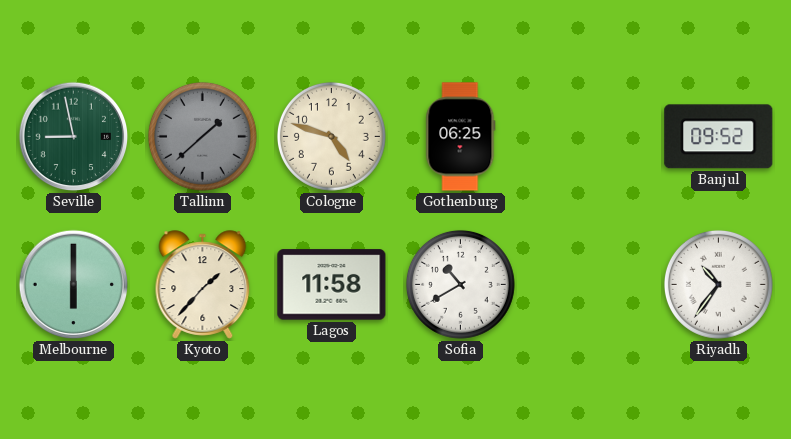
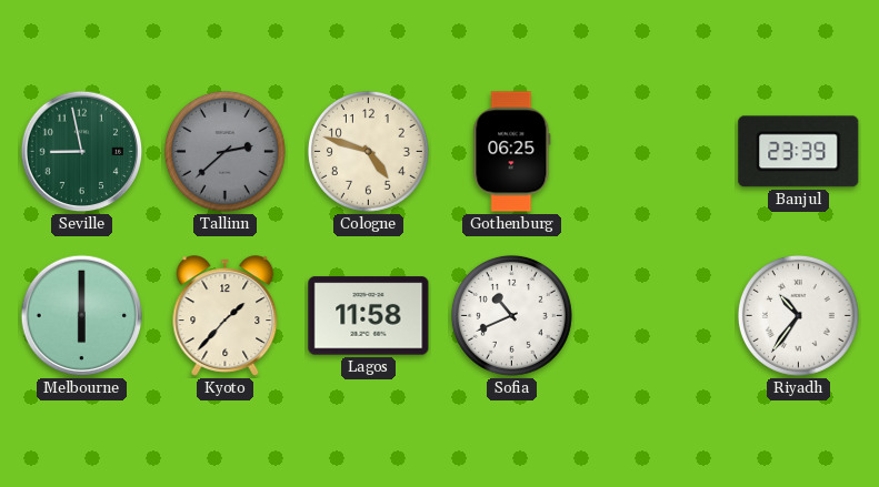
Tallinn: 1:38 -> 2:38
Banjul: 09:52 -> 23:39
Sofia: 10:40 -> 10:41
